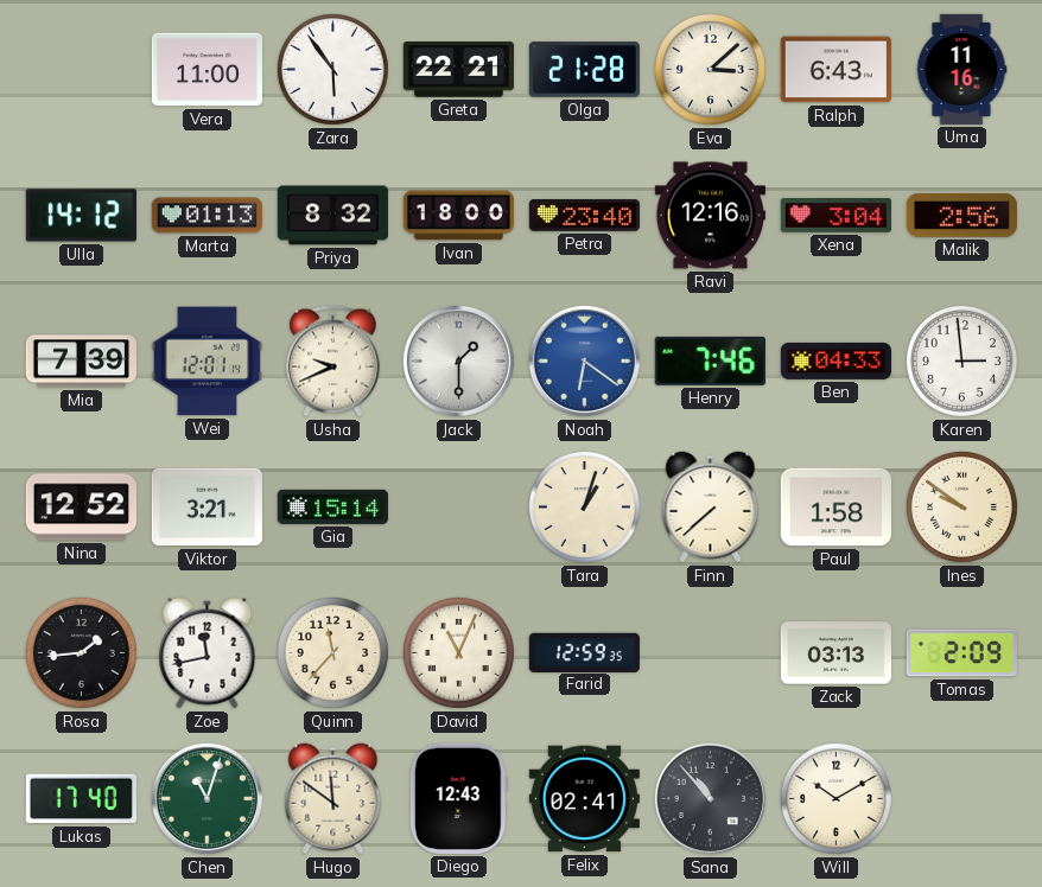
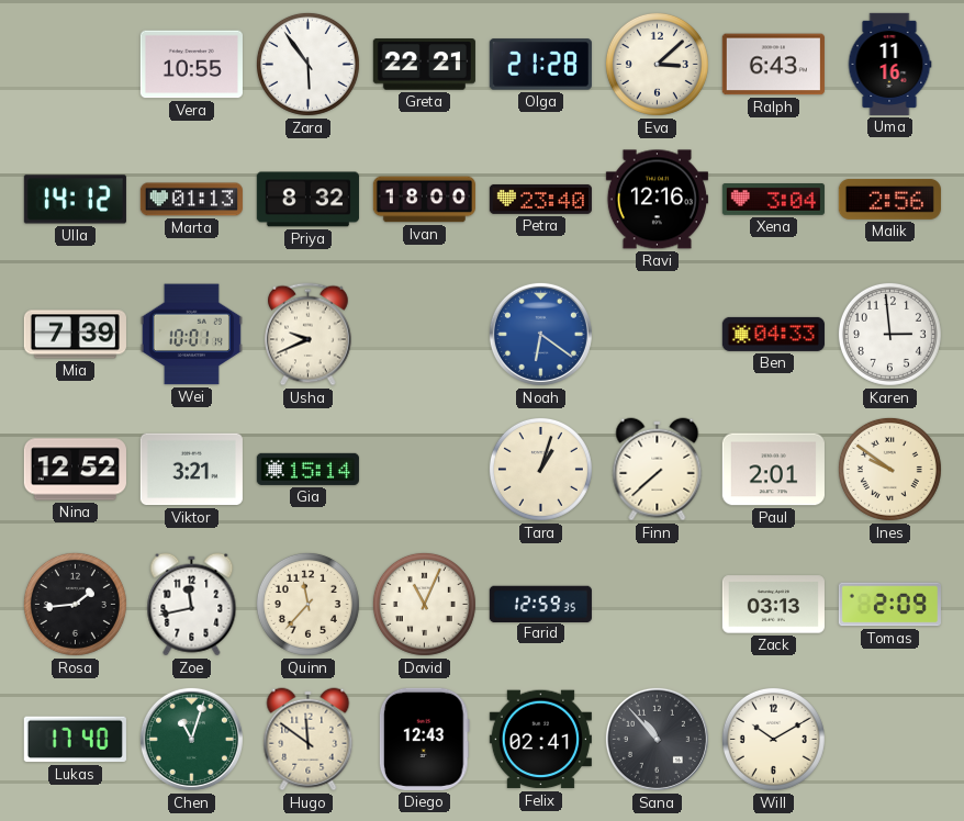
Vera: 11:00 -> 10:55
Wei: 12:01 -> 10:01
Jack: 1:30 -> none
Henry: 7:46 -> none
Paul: 1:58 -> 2:01
